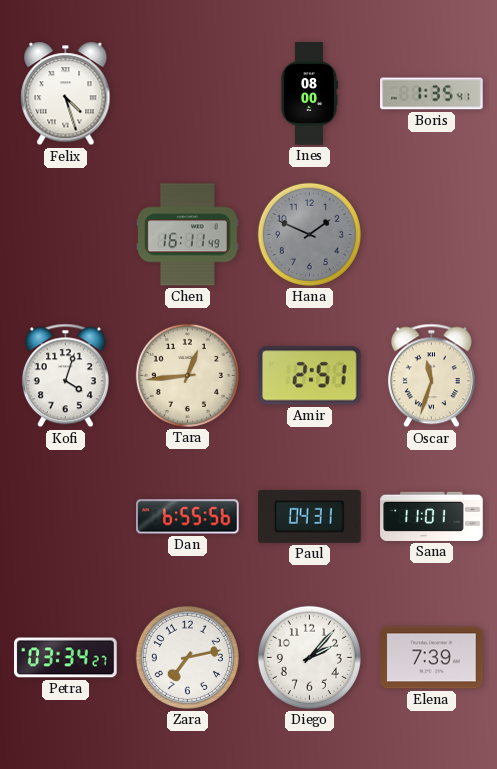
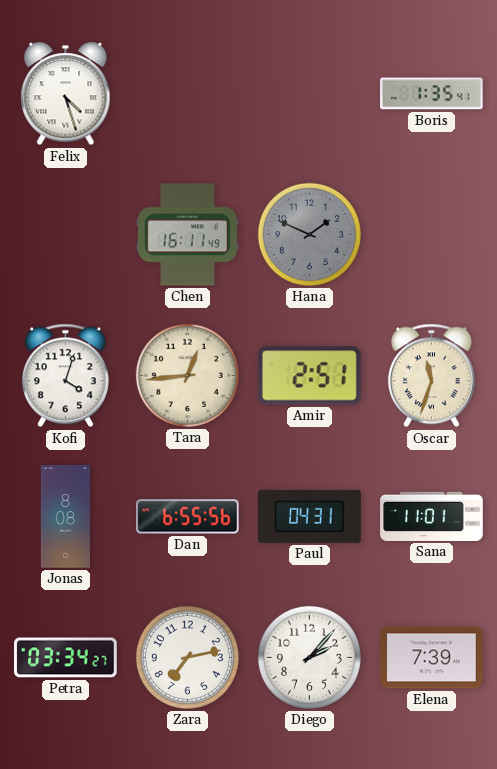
Ines: 08:00 -> none
Jonas: none -> 8:08
